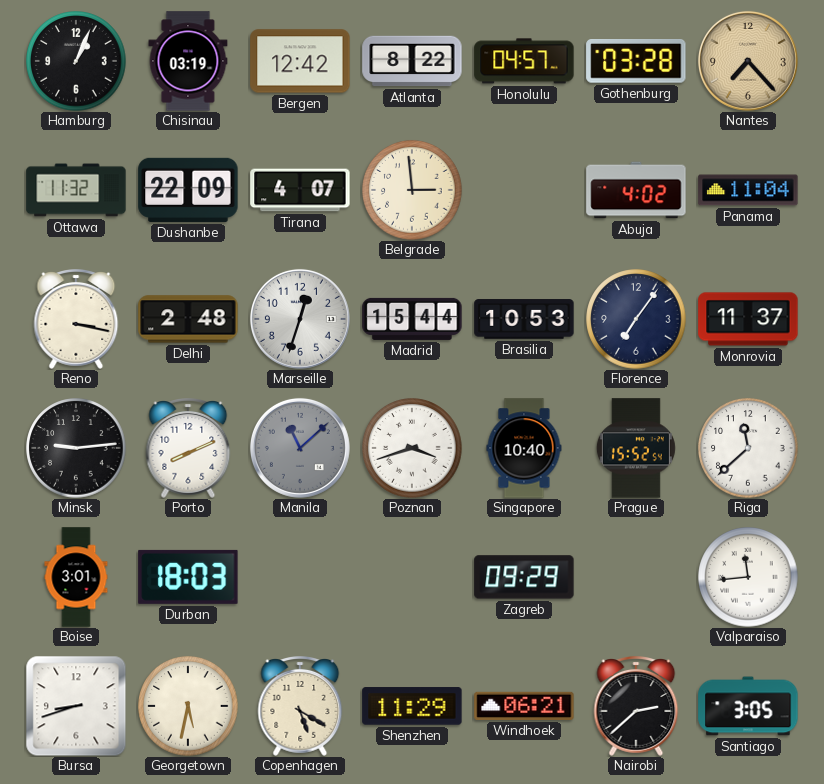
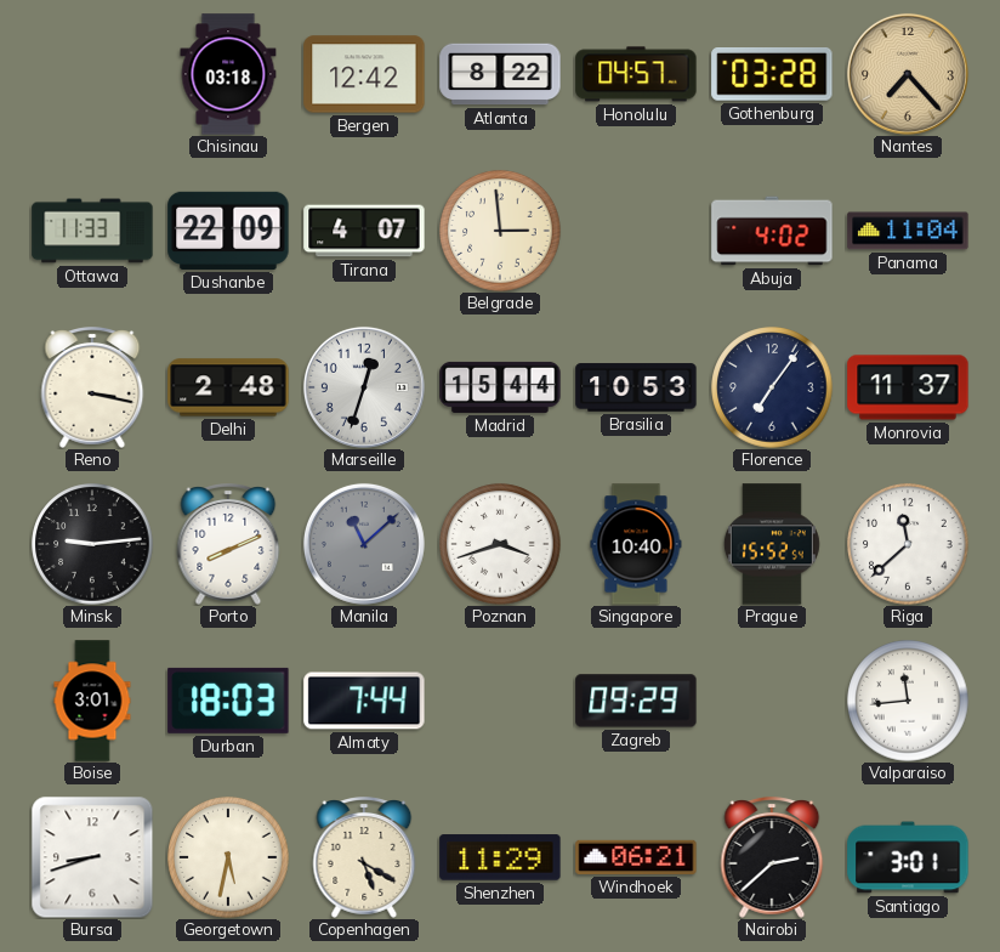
Hamburg: 1:04 -> none
Chisinau: 03:19 -> 03:18
Ottawa: 11:32 -> 11:33
Almaty: none -> 7:44
Santiago: 3:05 -> 3:01
